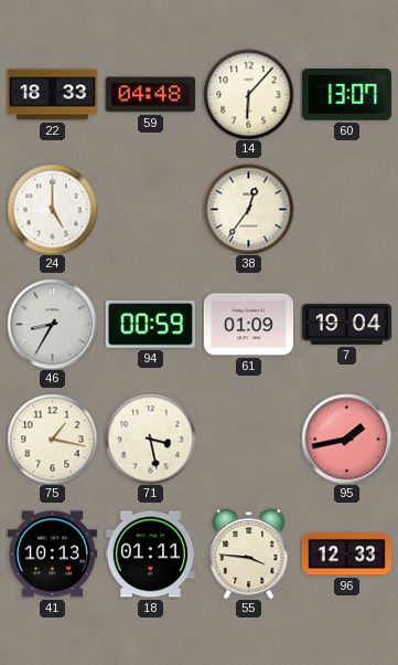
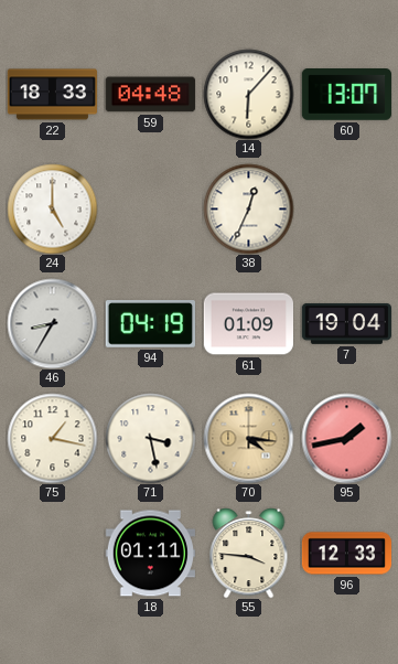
38: 12:36 -> 12:34
94: 00:59 -> 04:19
70: none -> 4:16
41: 10:13 -> none
